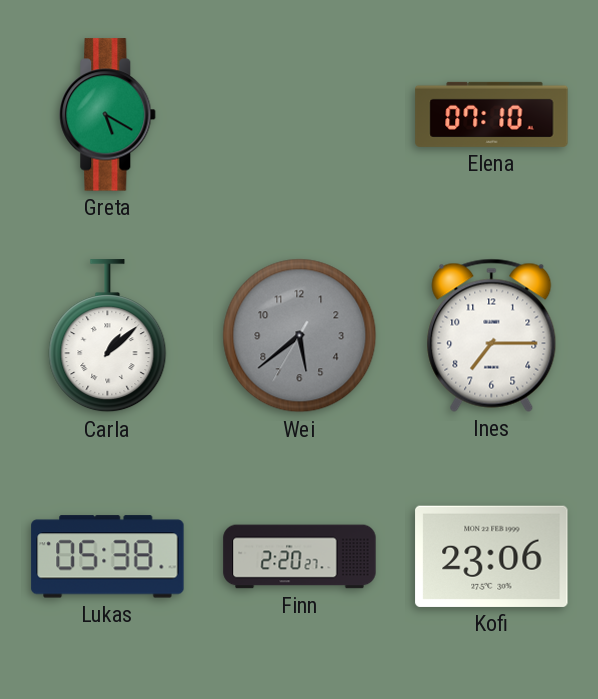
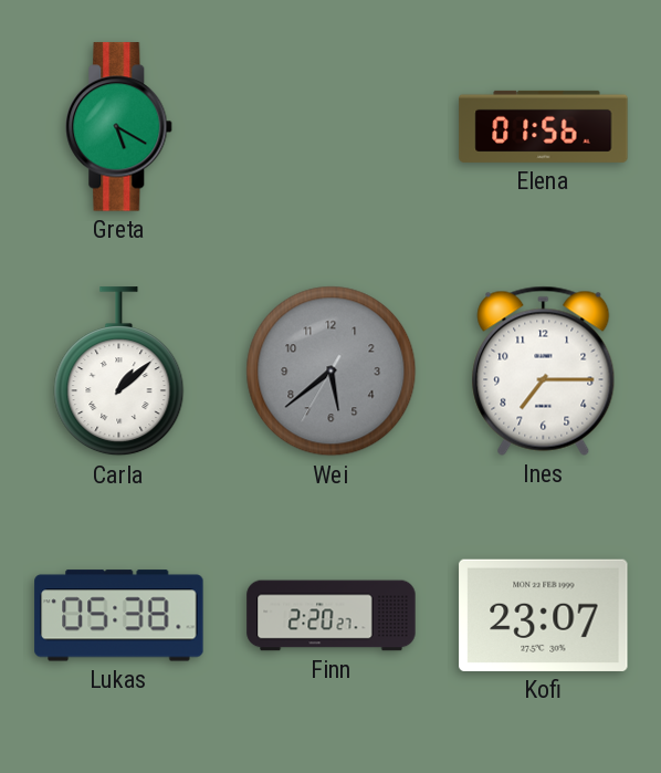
Elena: 07:10 -> 01:56
Kofi: 23:06 -> 23:07
